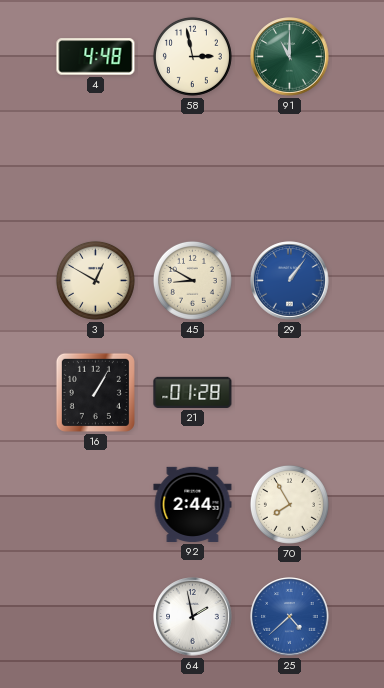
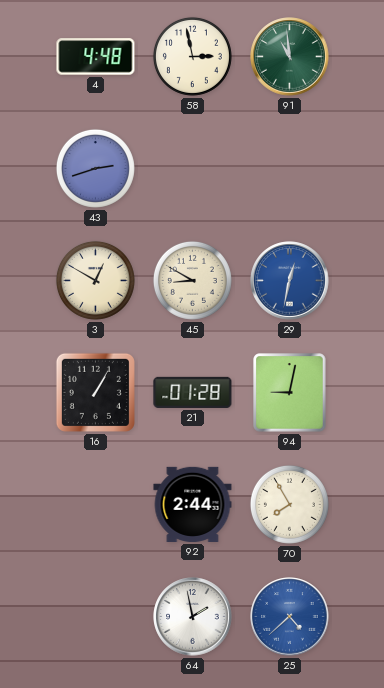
91: 11:00 -> 10:59
43: none -> 2:42
29: 1:06 -> 12:32
94: none -> 9:02
